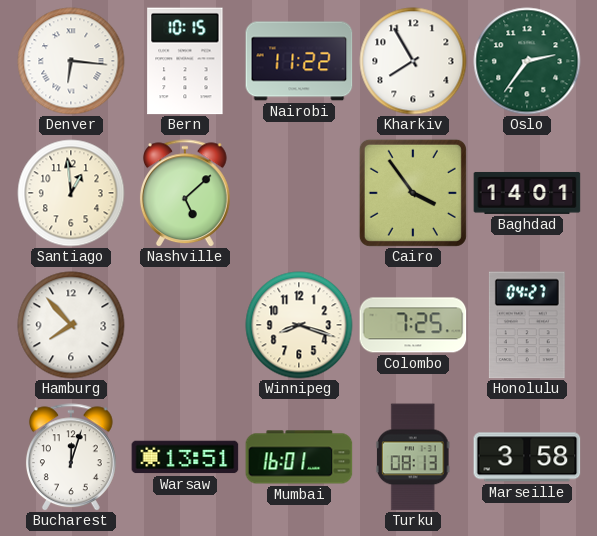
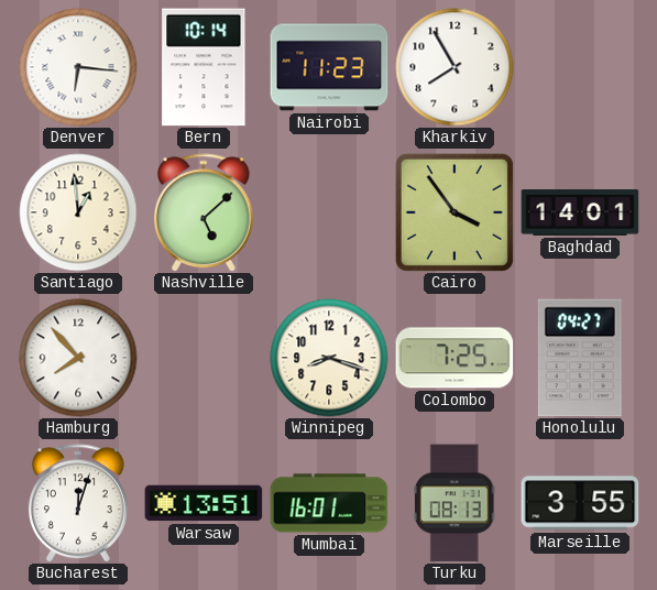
Bern: 10:15 -> 10:14
Nairobi: 11:22 -> 11:23
Oslo: 2:36 -> none
Marseille: 3:58 -> 3:55
